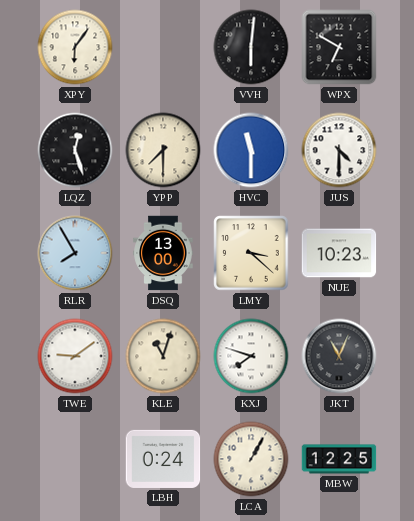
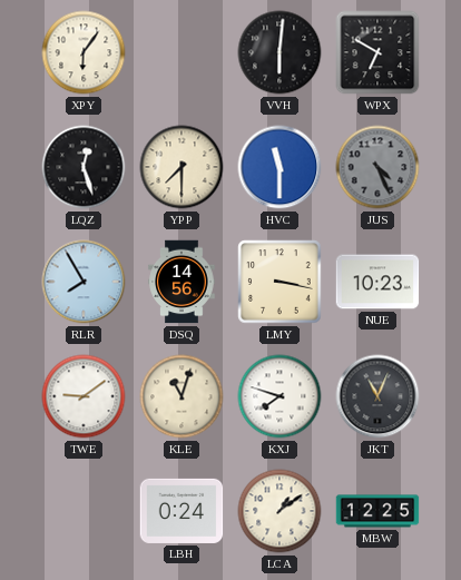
JUS: 4:30 -> 4:26
JUS dial: white -> grey
DSQ: 13:00 -> 14:56
LMY: 3:22 -> 3:17
LCA: 1:05 -> 1:09
